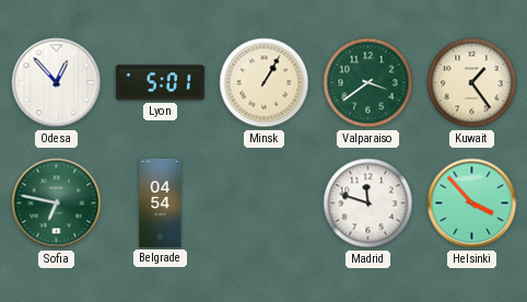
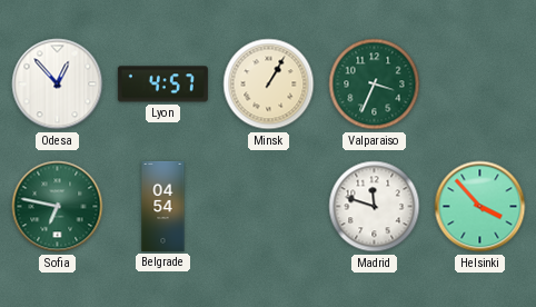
Lyon: 5:01 -> 4:57
Valparaiso: 3:39 -> 3:34
Kuwait: 1:24 -> none
